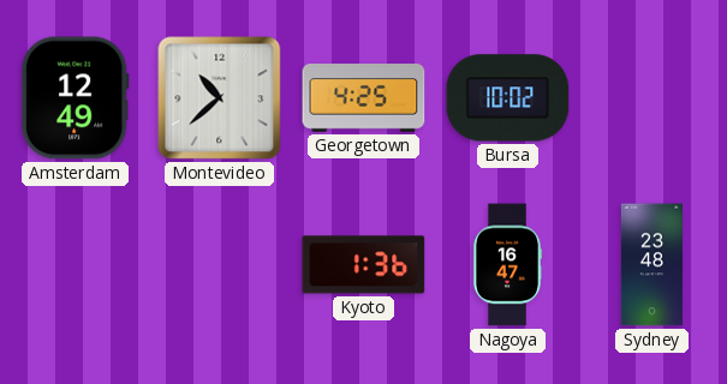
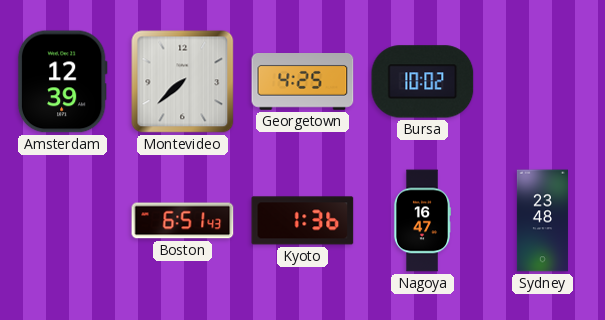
Amsterdam: 12:49 -> 12:39
Montevideo: 10:38 -> 7:38
Boston: none -> 6:51
